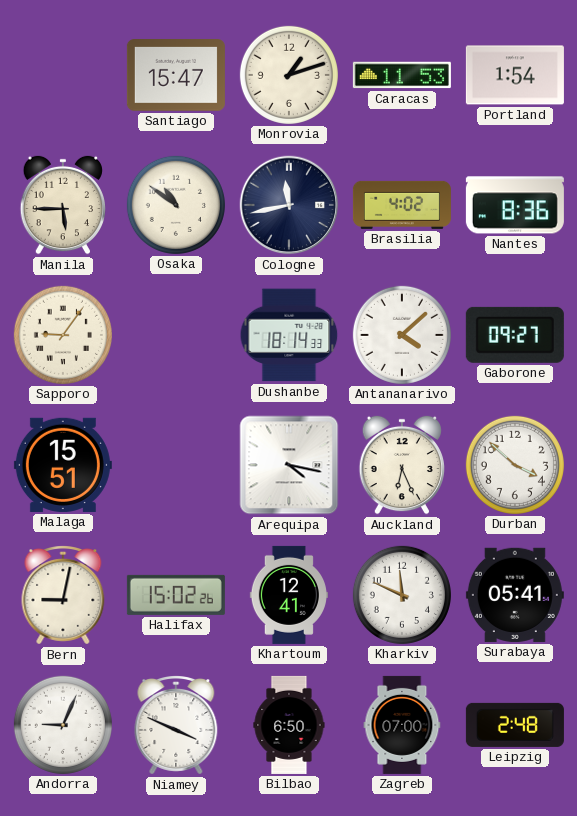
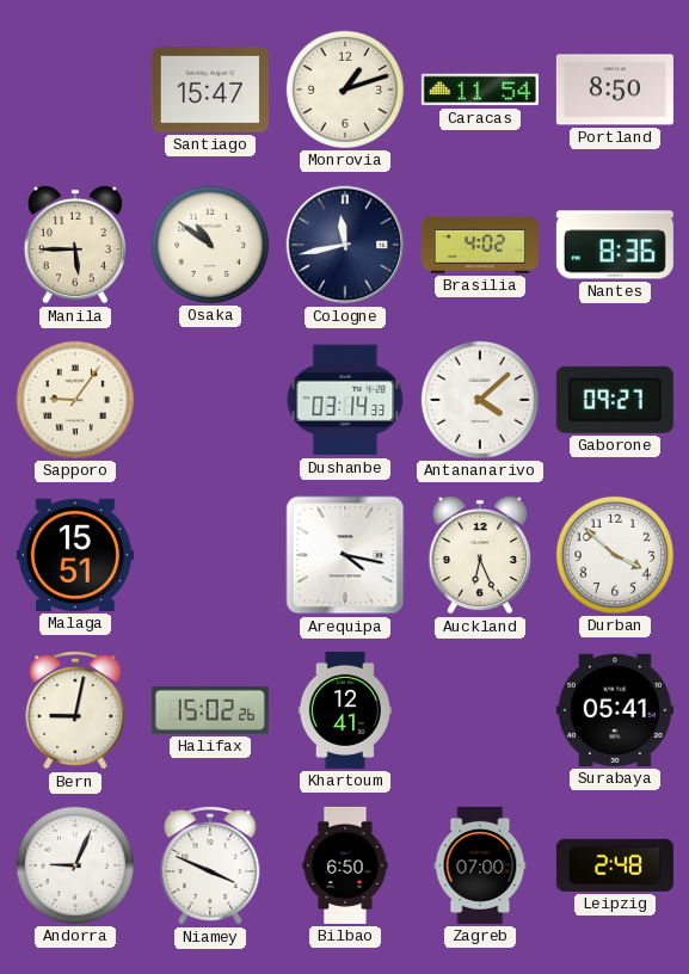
Caracas: 11:53 -> 11:54
Portland: 1:54 -> 8:50
Dushanbe: 18:14 -> 03:14
Kharkiv: 11:49 -> none
